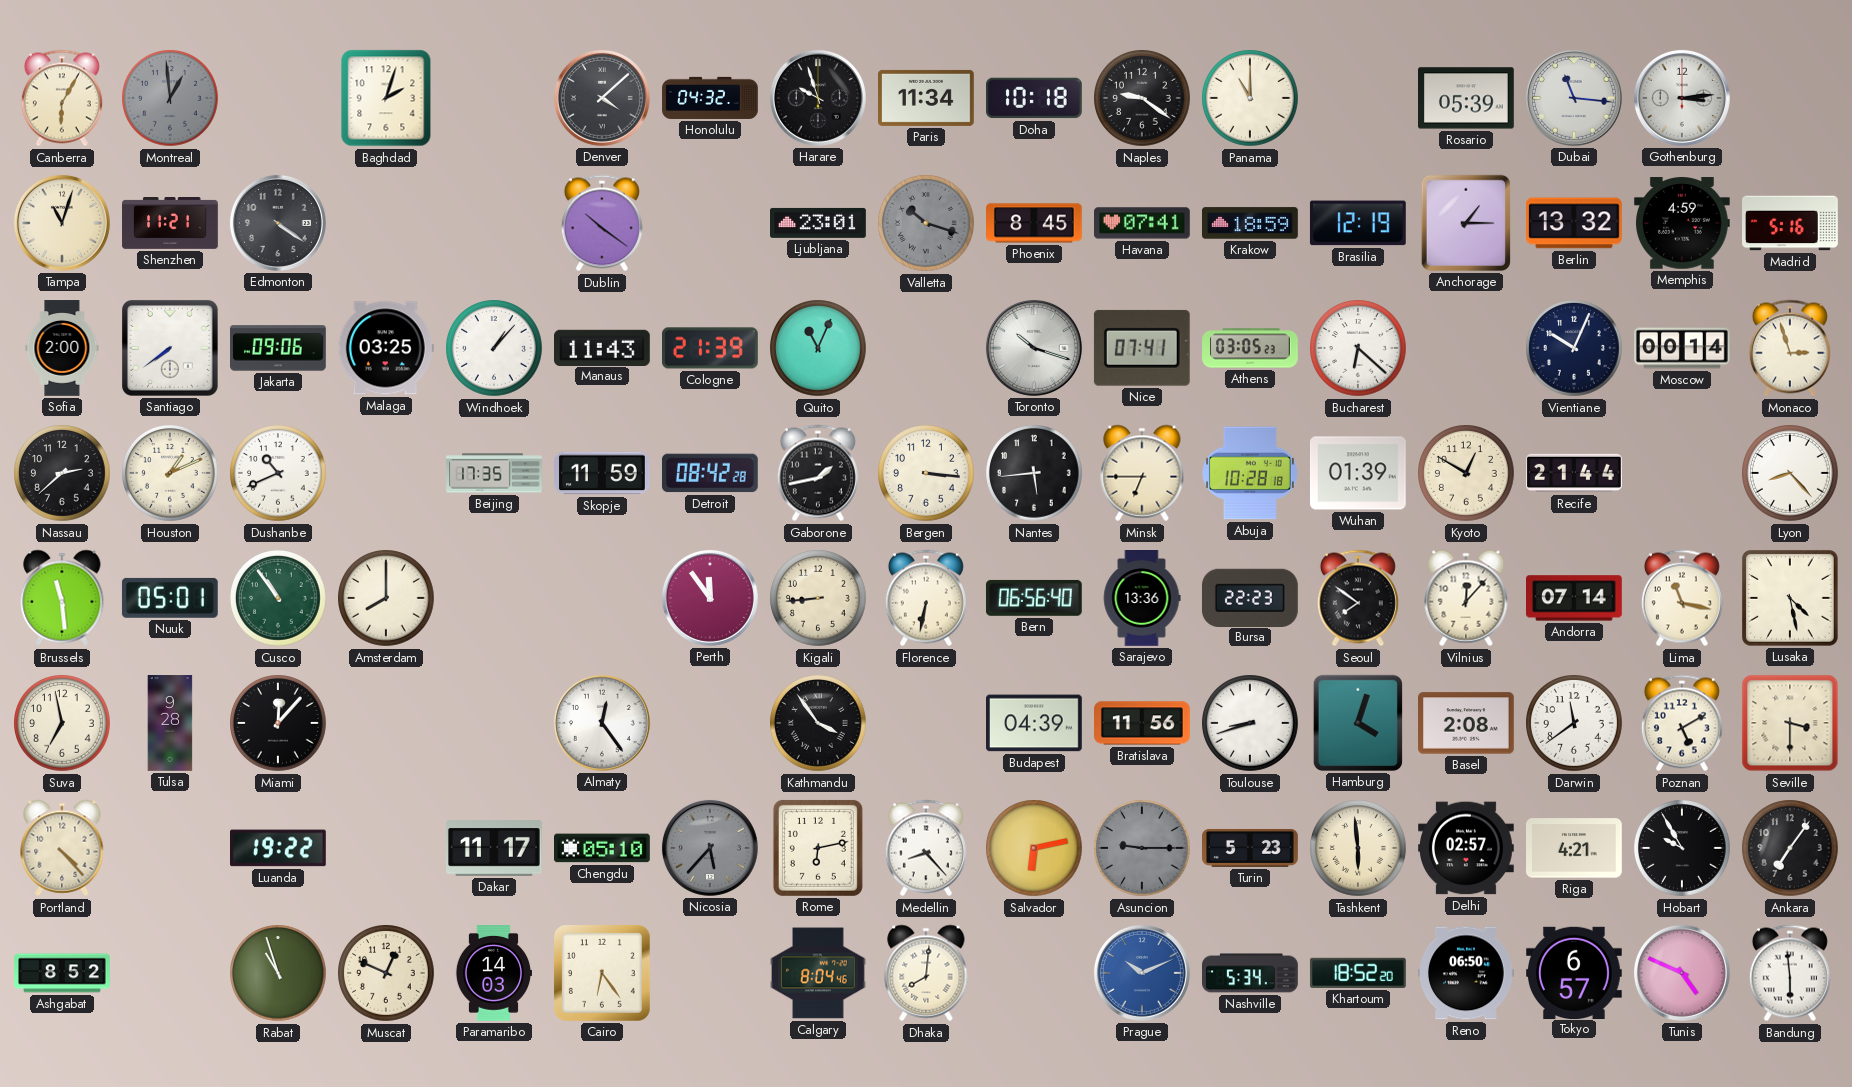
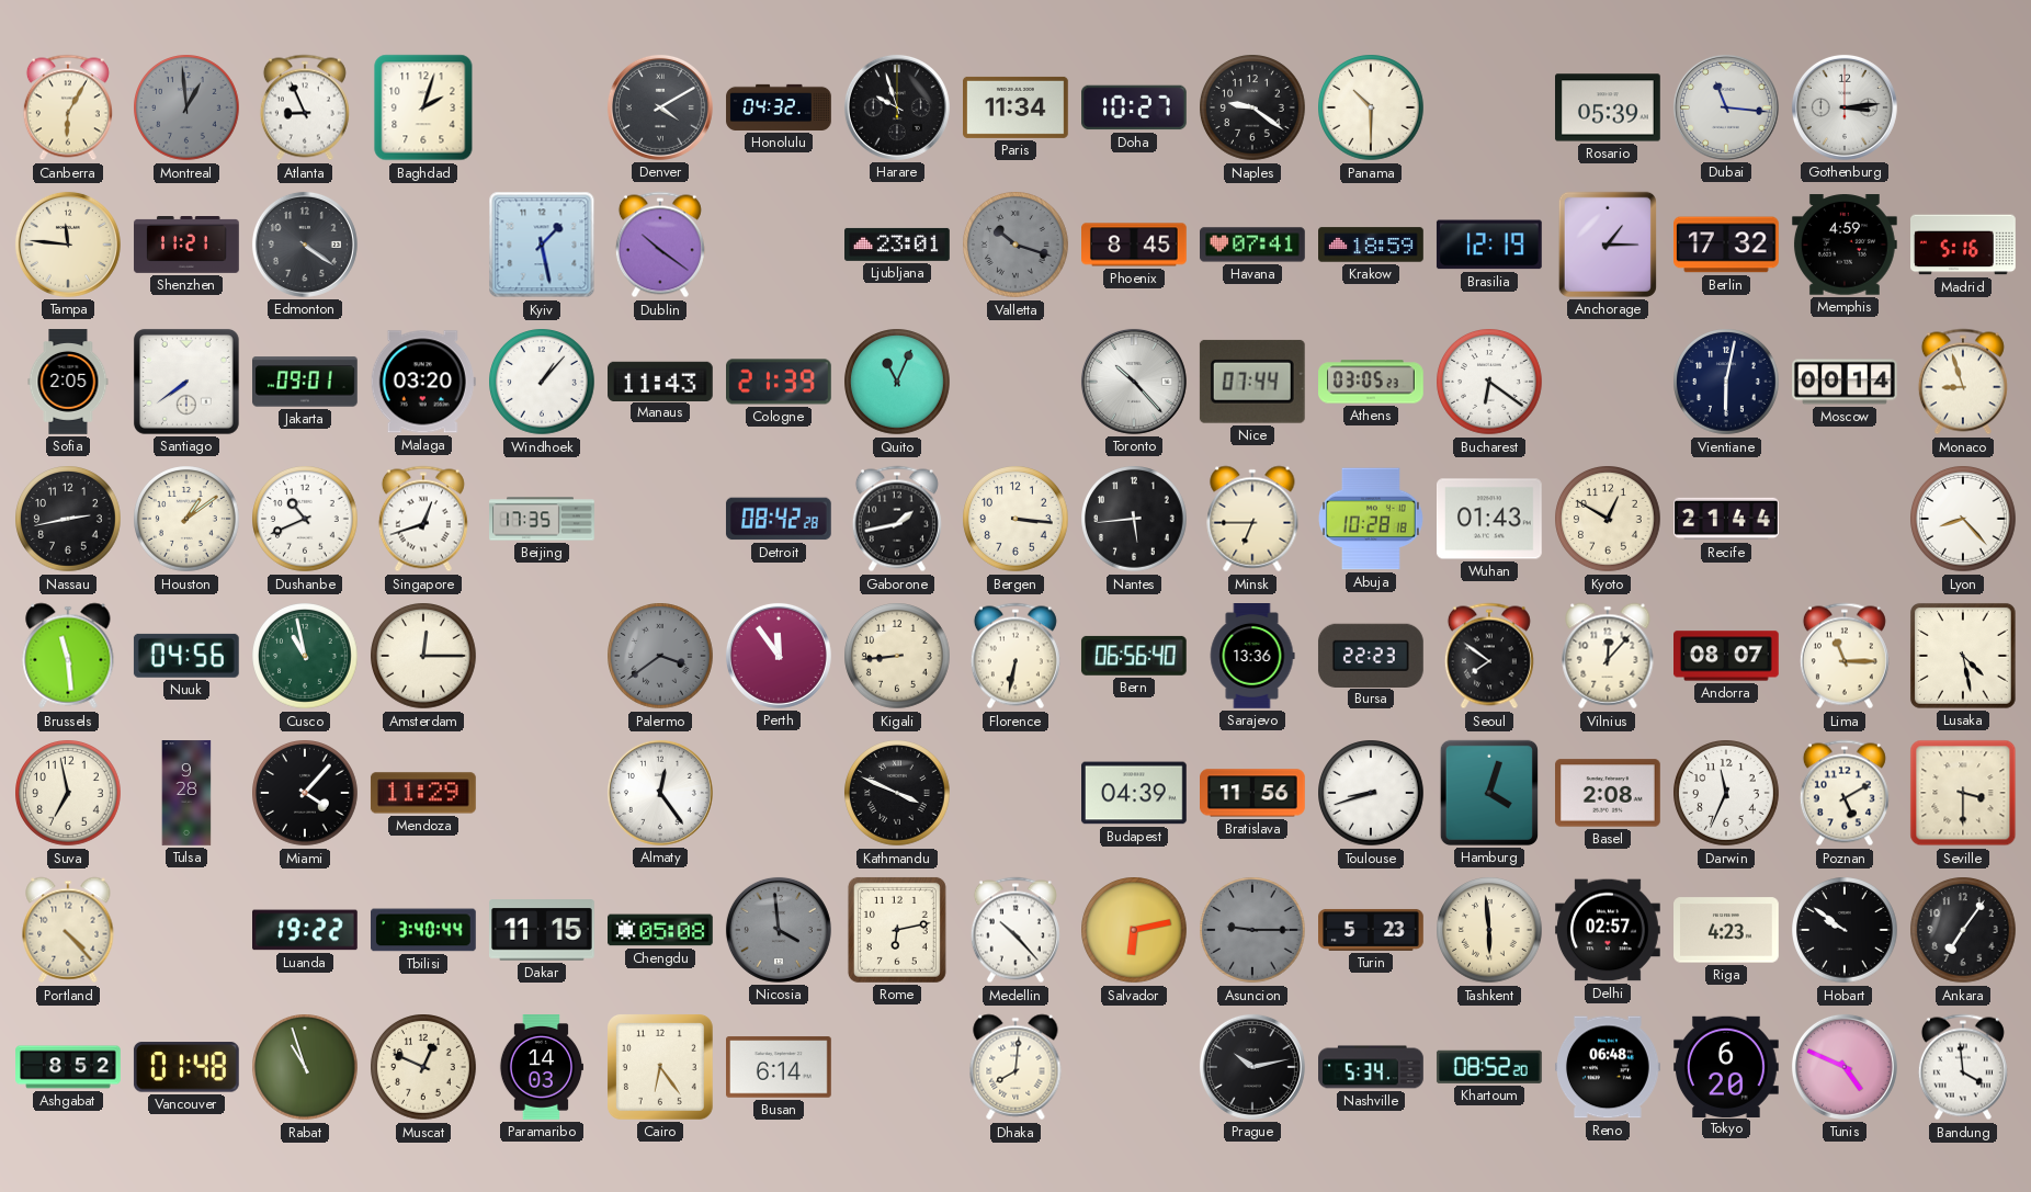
Atlanta: none -> 8:56
Denver: 4:08 -> 4:10
Doha: 10:18 -> 10:27
Panama: 11:00 -> 10:30
Tampa: 11:03 -> 11:46
Kyiv: none -> 1:28
Berlin: 13:32 -> 17:32
Sofia: 2:00 -> 2:05
Jakarta: 09:06 -> 09:01
Malaga: 03:25 -> 03:20
Toronto: 10:18 -> 10:23
Nice: 07:41 -> 07:44
Bucharest: 6:22 -> 6:21
Vientiane: 10:04 -> 6:02
Monaco: 2:57 -> 8:57
Nassau: 2:38 -> 2:43
Houston: 1:11 -> 1:09
Singapore: none -> 12:42
Skopje: 11:59 -> none
Wuhan: 01:39 -> 01:43
Nuuk: 05:01 -> 04:56
Cusco: 10:54 -> 10:58
Amsterdam: 8:00 -> 12:15
Palermo: none -> 3:39
Andorra: 07:14 -> 08:07
Lima: 11:17 -> 11:15
Miami: 12:07 -> 4:07
Mendoza: none -> 11:29
Kathmandu: 3:54 -> 3:49
Darwin: 11:39 -> 11:34
Tbilisi: none -> 3:40
Dakar: 11:17 -> 11:15
Chengdu: 05:10 -> 05:08
Nicosia: 5:37 -> 3:59
Medellin: 8:23 -> 10:23
Riga: 4:21 -> 4:23
Hobart: 9:55 -> 9:51
Vancouver: none -> 01:48
Busan: none -> 6:14
Calgary: 8:04 -> none
Prague: 10:11 -> 10:13
Prague dial: blue -> black
Khartoum: 18:52 -> 08:52
Reno: 06:50 -> 06:48
Tokyo: 6:57 -> 6:20
Bandung: 5:59 -> 3:59
